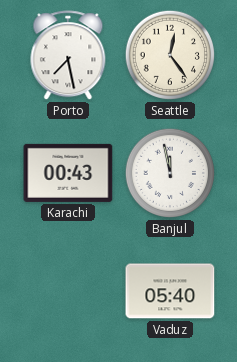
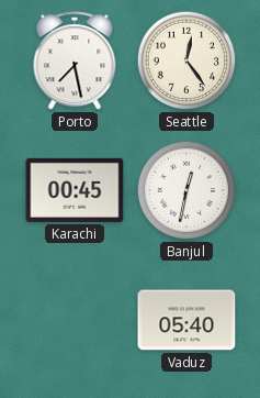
Karachi: 00:43 -> 00:45
Banjul: 11:58 -> 12:32
